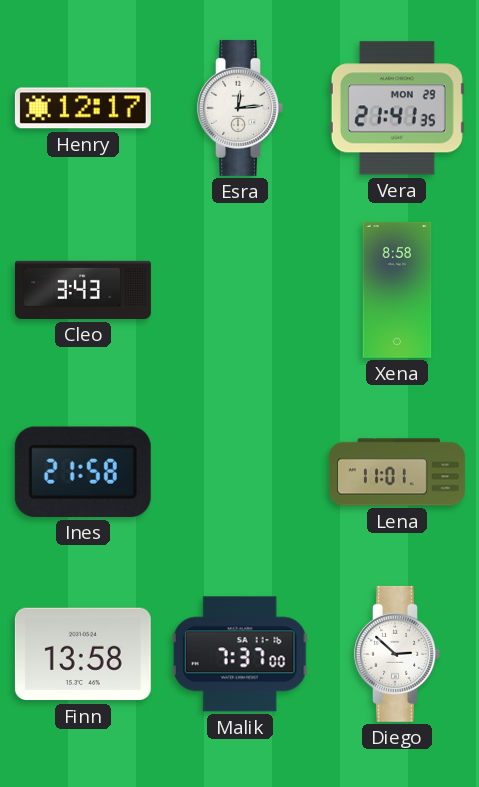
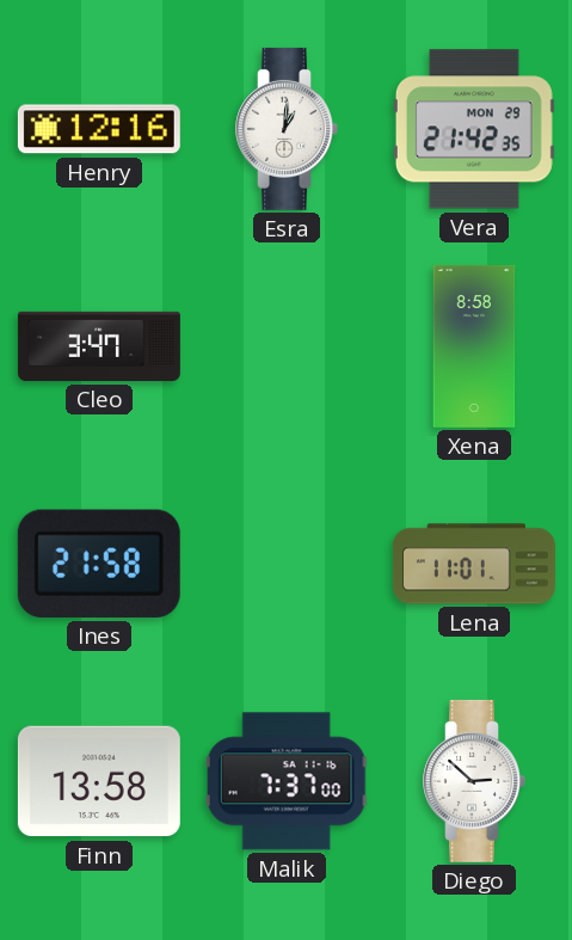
Henry: 12:17 -> 12:16
Esra: 12:14 -> 1:01
Vera: 21:41 -> 21:42
Cleo: 3:43 -> 3:47
